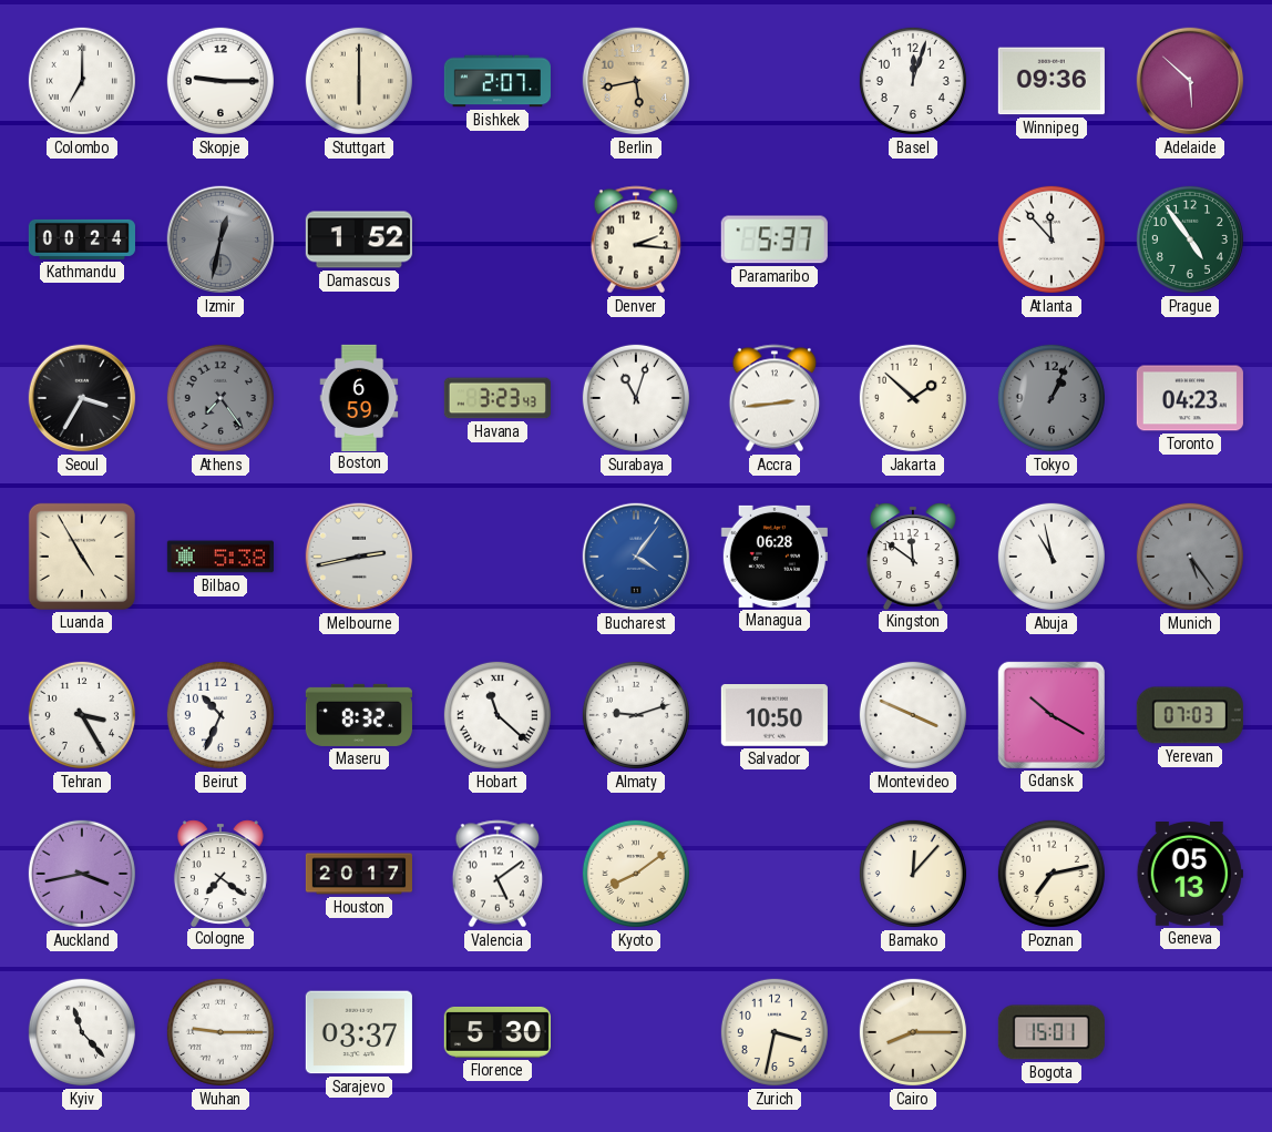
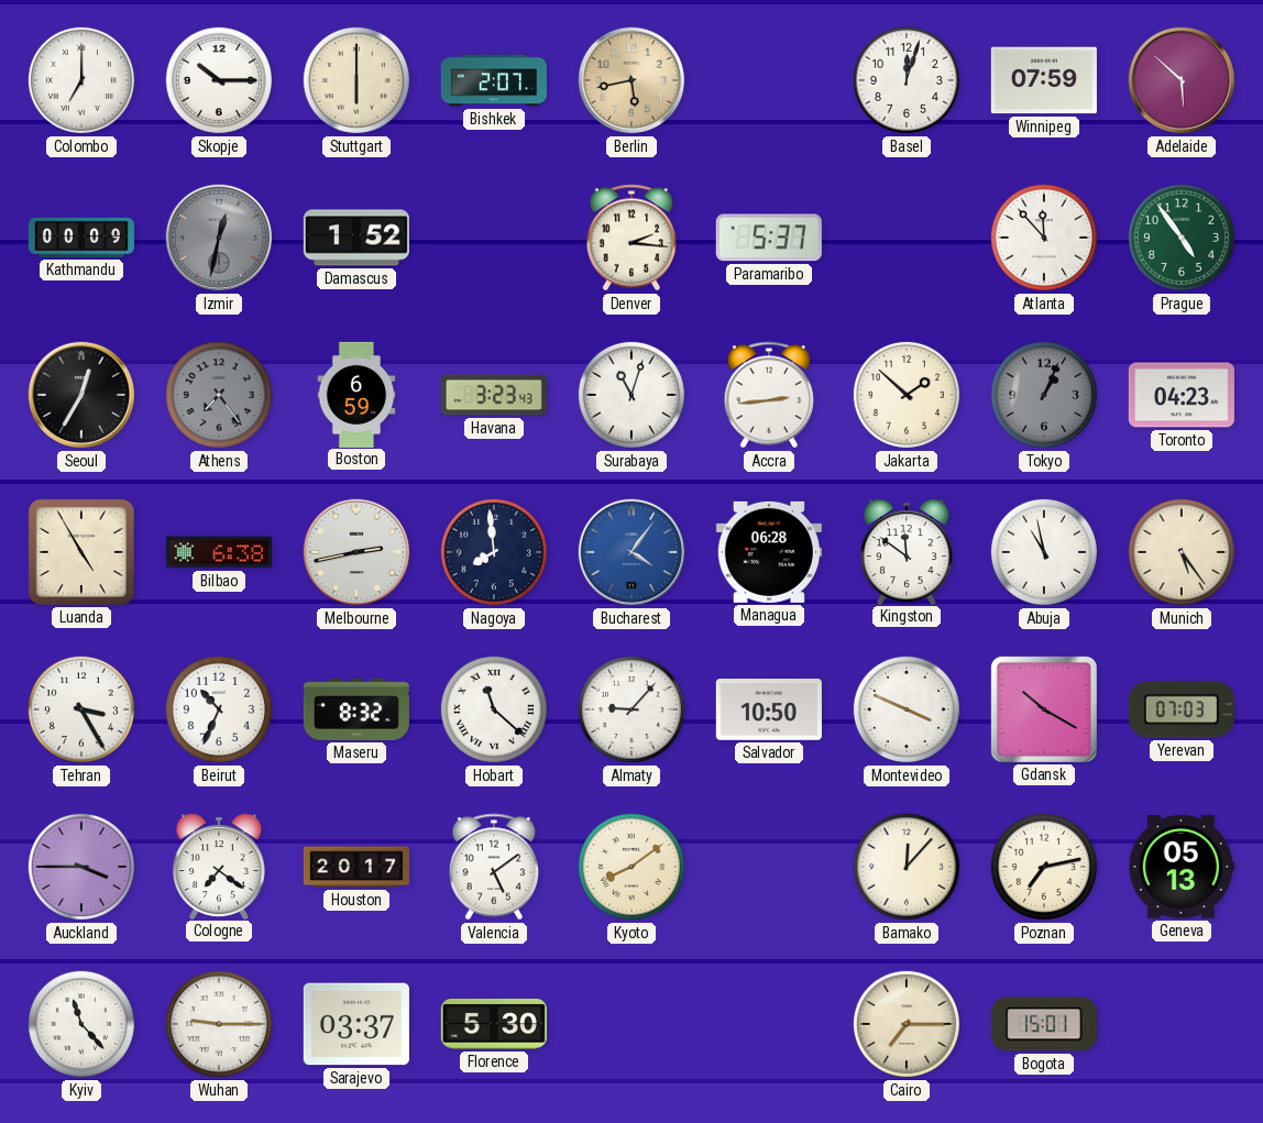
Skopje: 9:15 -> 10:15
Winnipeg: 09:36 -> 07:59
Kathmandu: 00:24 -> 00:09
Seoul: 3:35 -> 12:35
Bilbao: 5:38 -> 6:38
Nagoya: none -> 7:59
Munich dial: grey -> cream
Almaty: 9:12 -> 9:07
Auckland: 3:43 -> 3:45
Zurich: 3:32 -> none
Cairo: 8:15 -> 7:15
